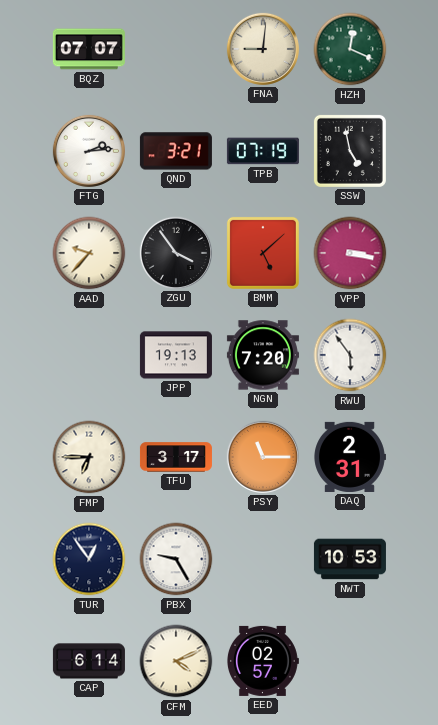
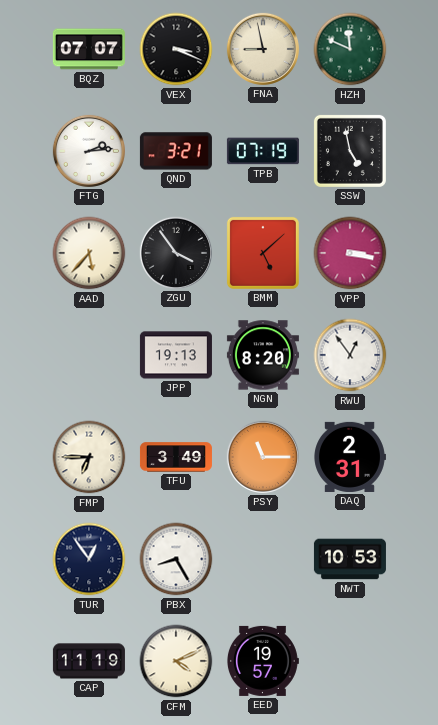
VEX: none -> 3:19
FNA: 9:01 -> 8:58
HZH: 12:19 -> 11:49
AAD: 9:37 -> 5:37
NGN: 7:20 -> 8:20
RWU: 5:54 -> 12:54
TFU: 3:17 -> 3:49
PBX: 9:25 -> 8:25
CAP: 6:14 -> 11:19
EED: 02:57 -> 19:57
